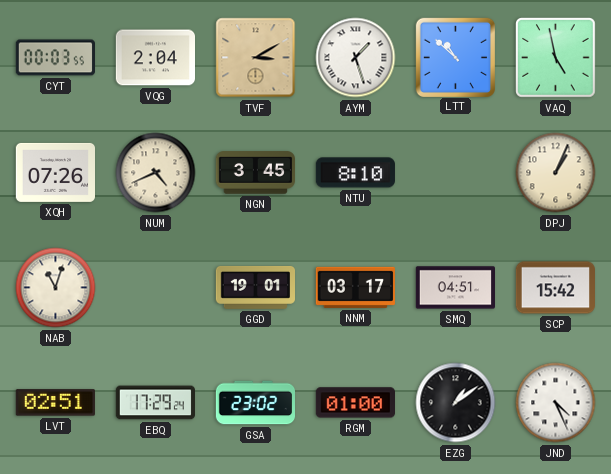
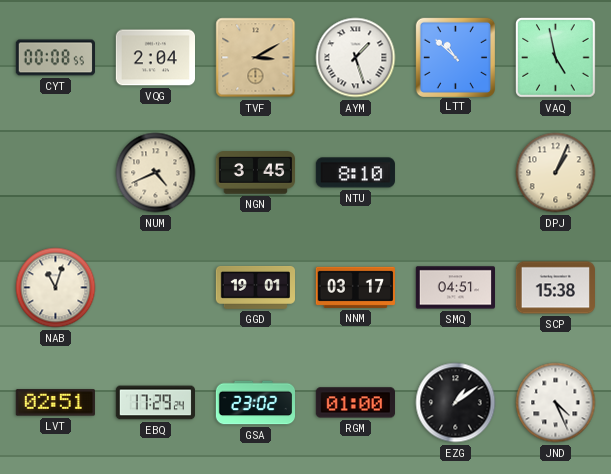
CYT: 00:03 -> 00:08
XQH: 07:26 -> none
SCP: 15:42 -> 15:38
